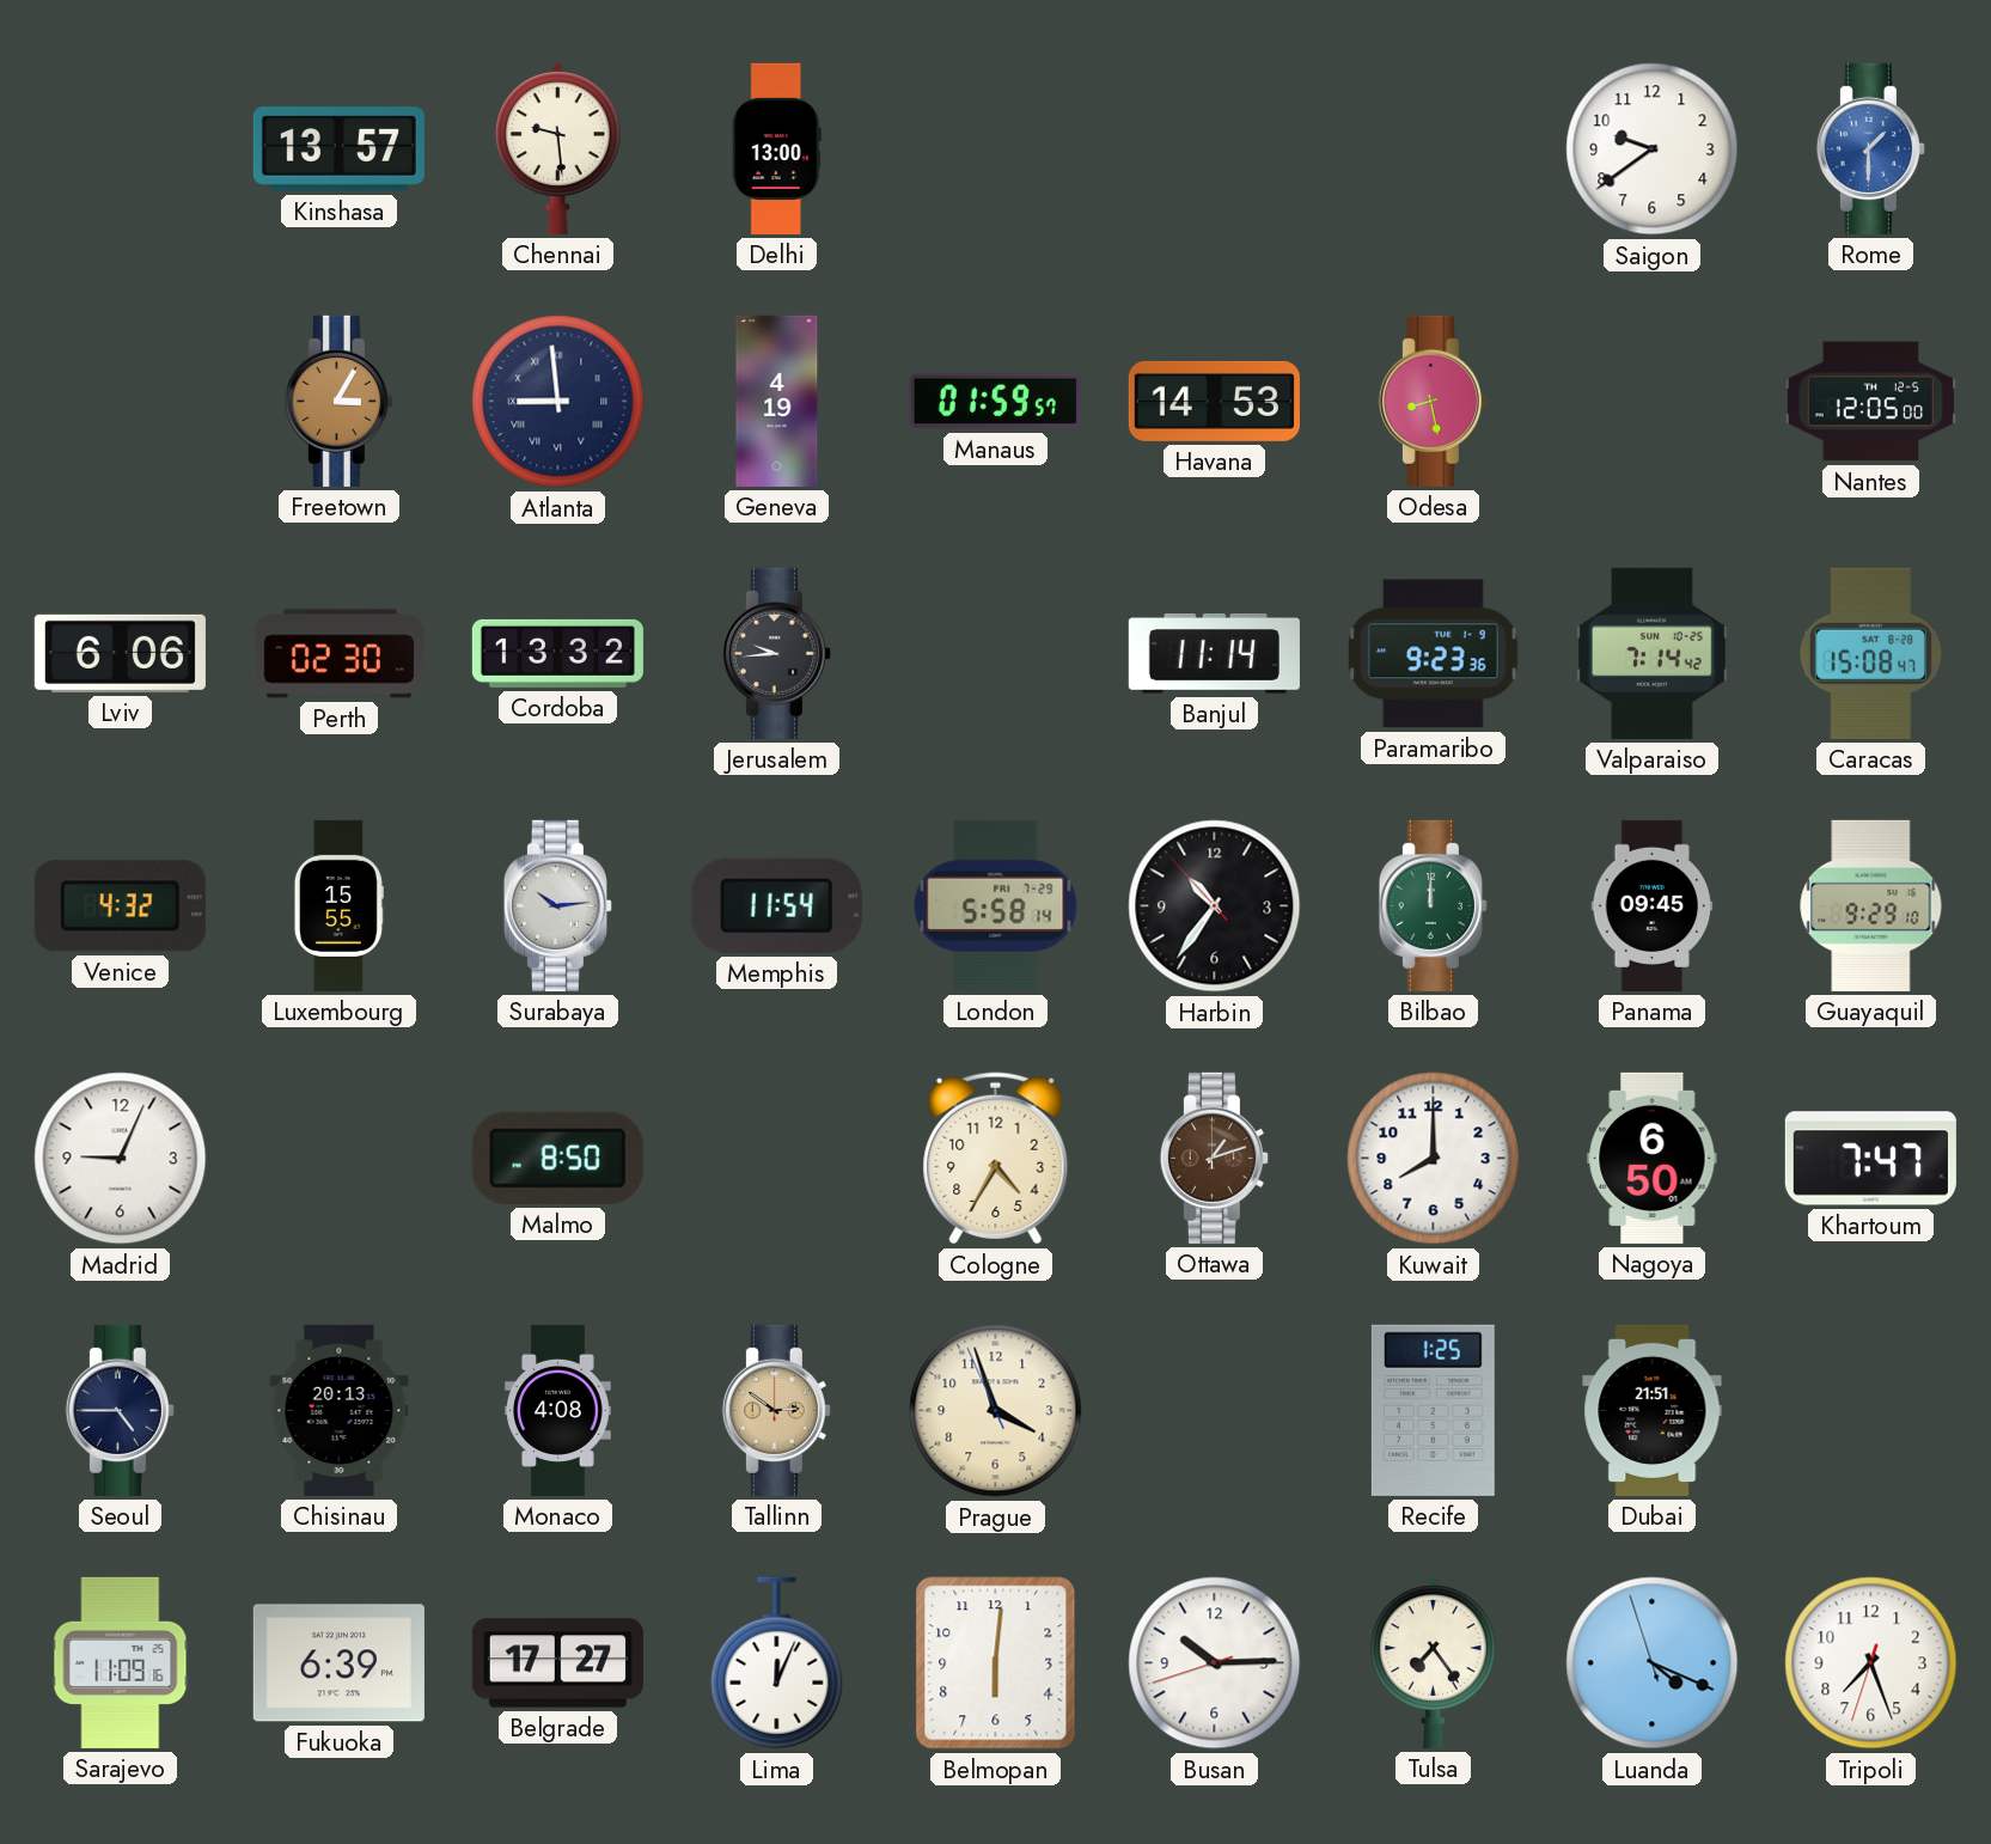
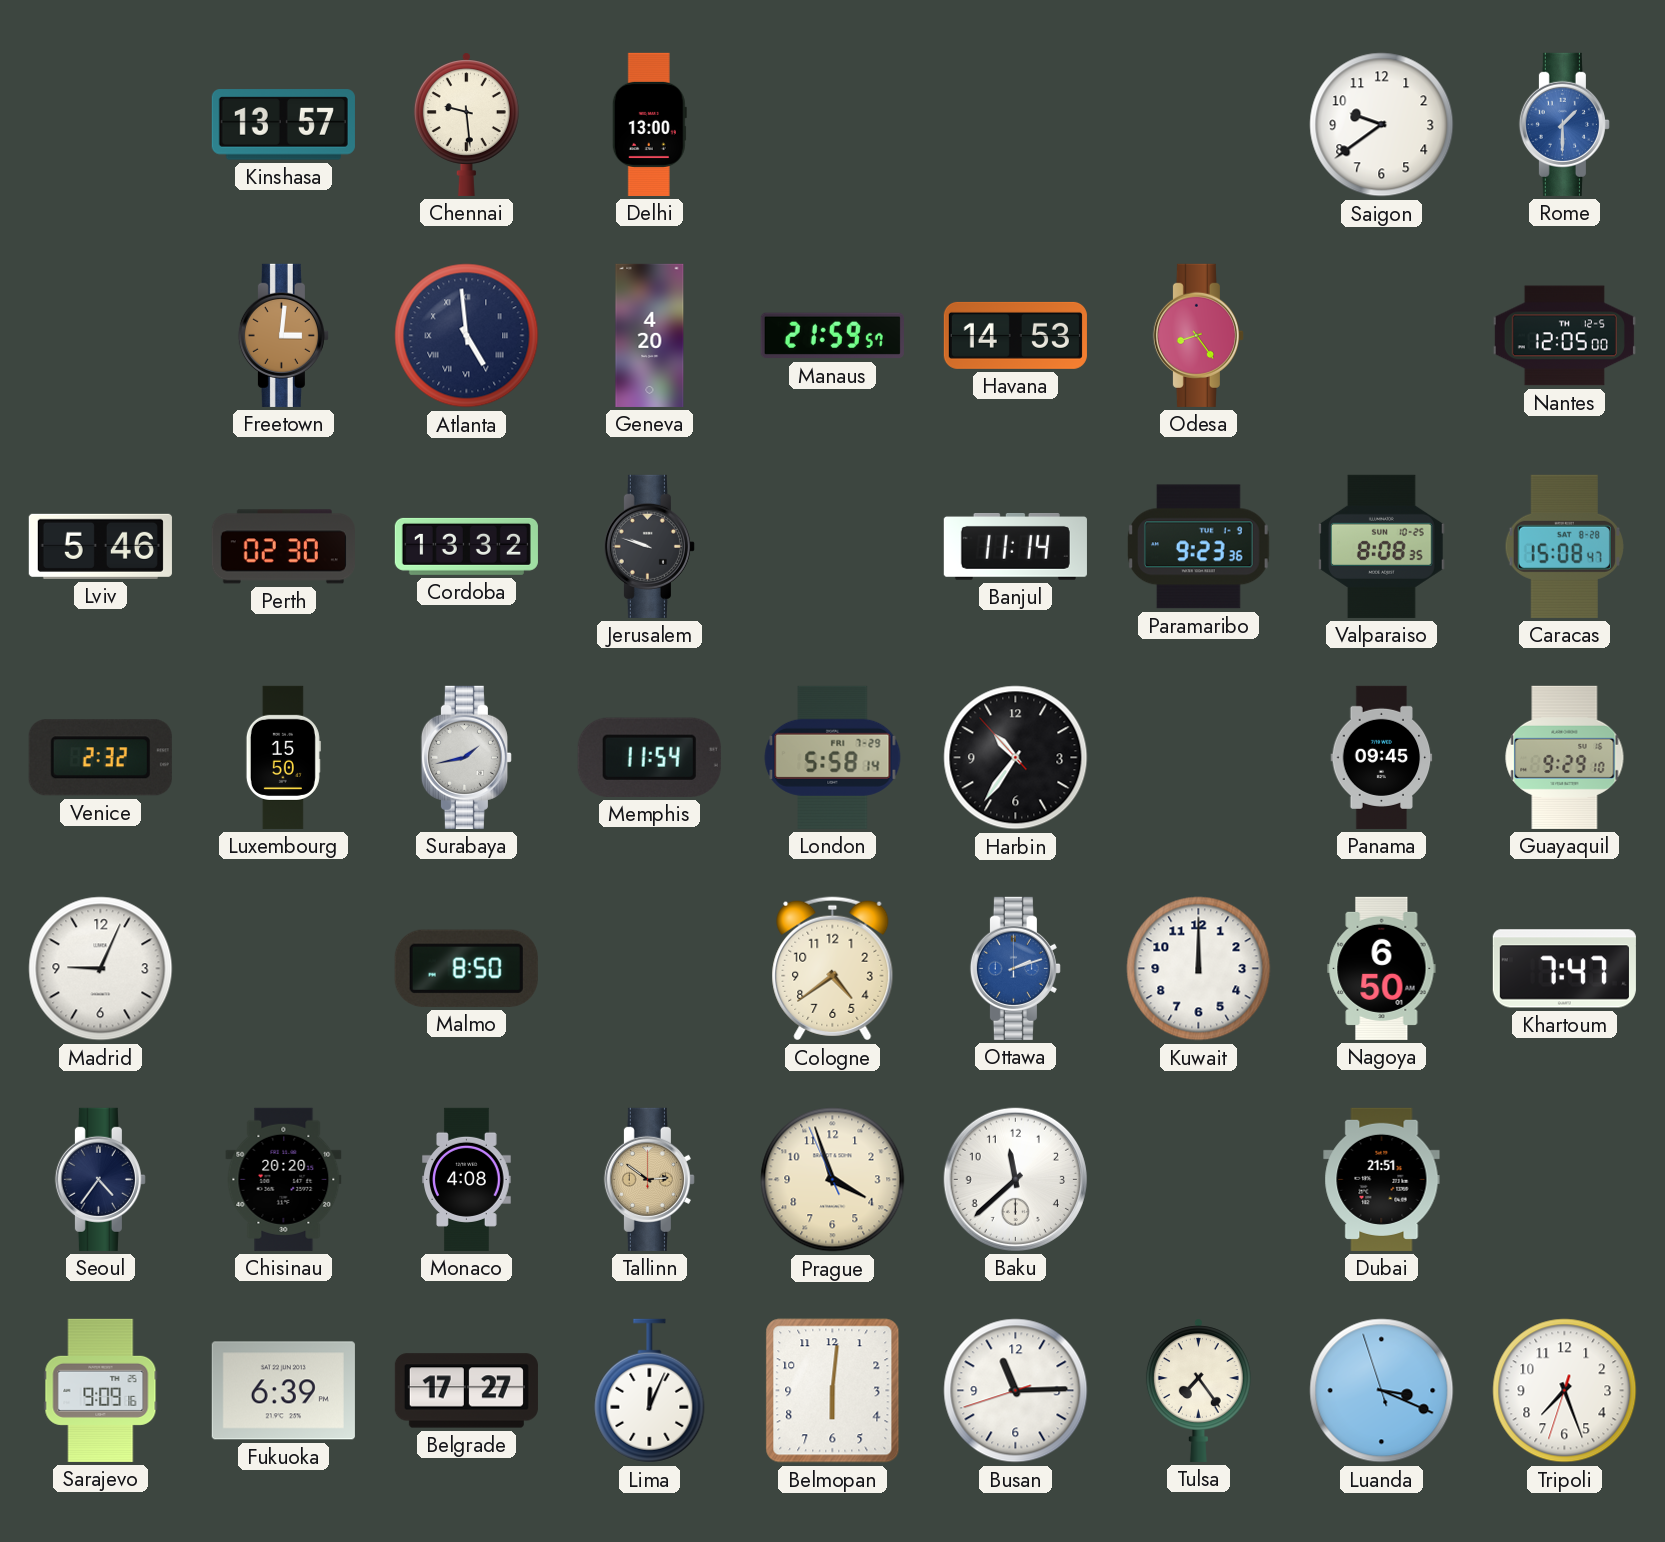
Freetown: 3:05 -> 3:01
Atlanta: 8:59 -> 4:59
Geneva: 4:19 -> 4:20
Manaus: 01:59 -> 21:59
Odesa: 8:28 -> 8:24
Lviv: 6:06 -> 5:46
Jerusalem: 9:44 -> 9:48
Valparaiso: 7:14 -> 8:08
Venice: 4:32 -> 2:32
Luxembourg: 15:55 -> 15:50
Surabaya: 10:14 -> 1:43
Bilbao: 12:00 -> none
Cologne: 4:35 -> 4:39
Ottawa: 1:12 -> 2:12
Ottawa dial: brown -> blue
Kuwait: 8:00 -> 12:00
Seoul: 4:45 -> 4:36
Chisinau: 20:13 -> 20:20
Baku: none -> 11:38
Recife: 1:25 -> none
Sarajevo: 11:09 -> 9:09
Busan: 10:14 -> 11:14
Luanda: 4:18 -> 3:18
